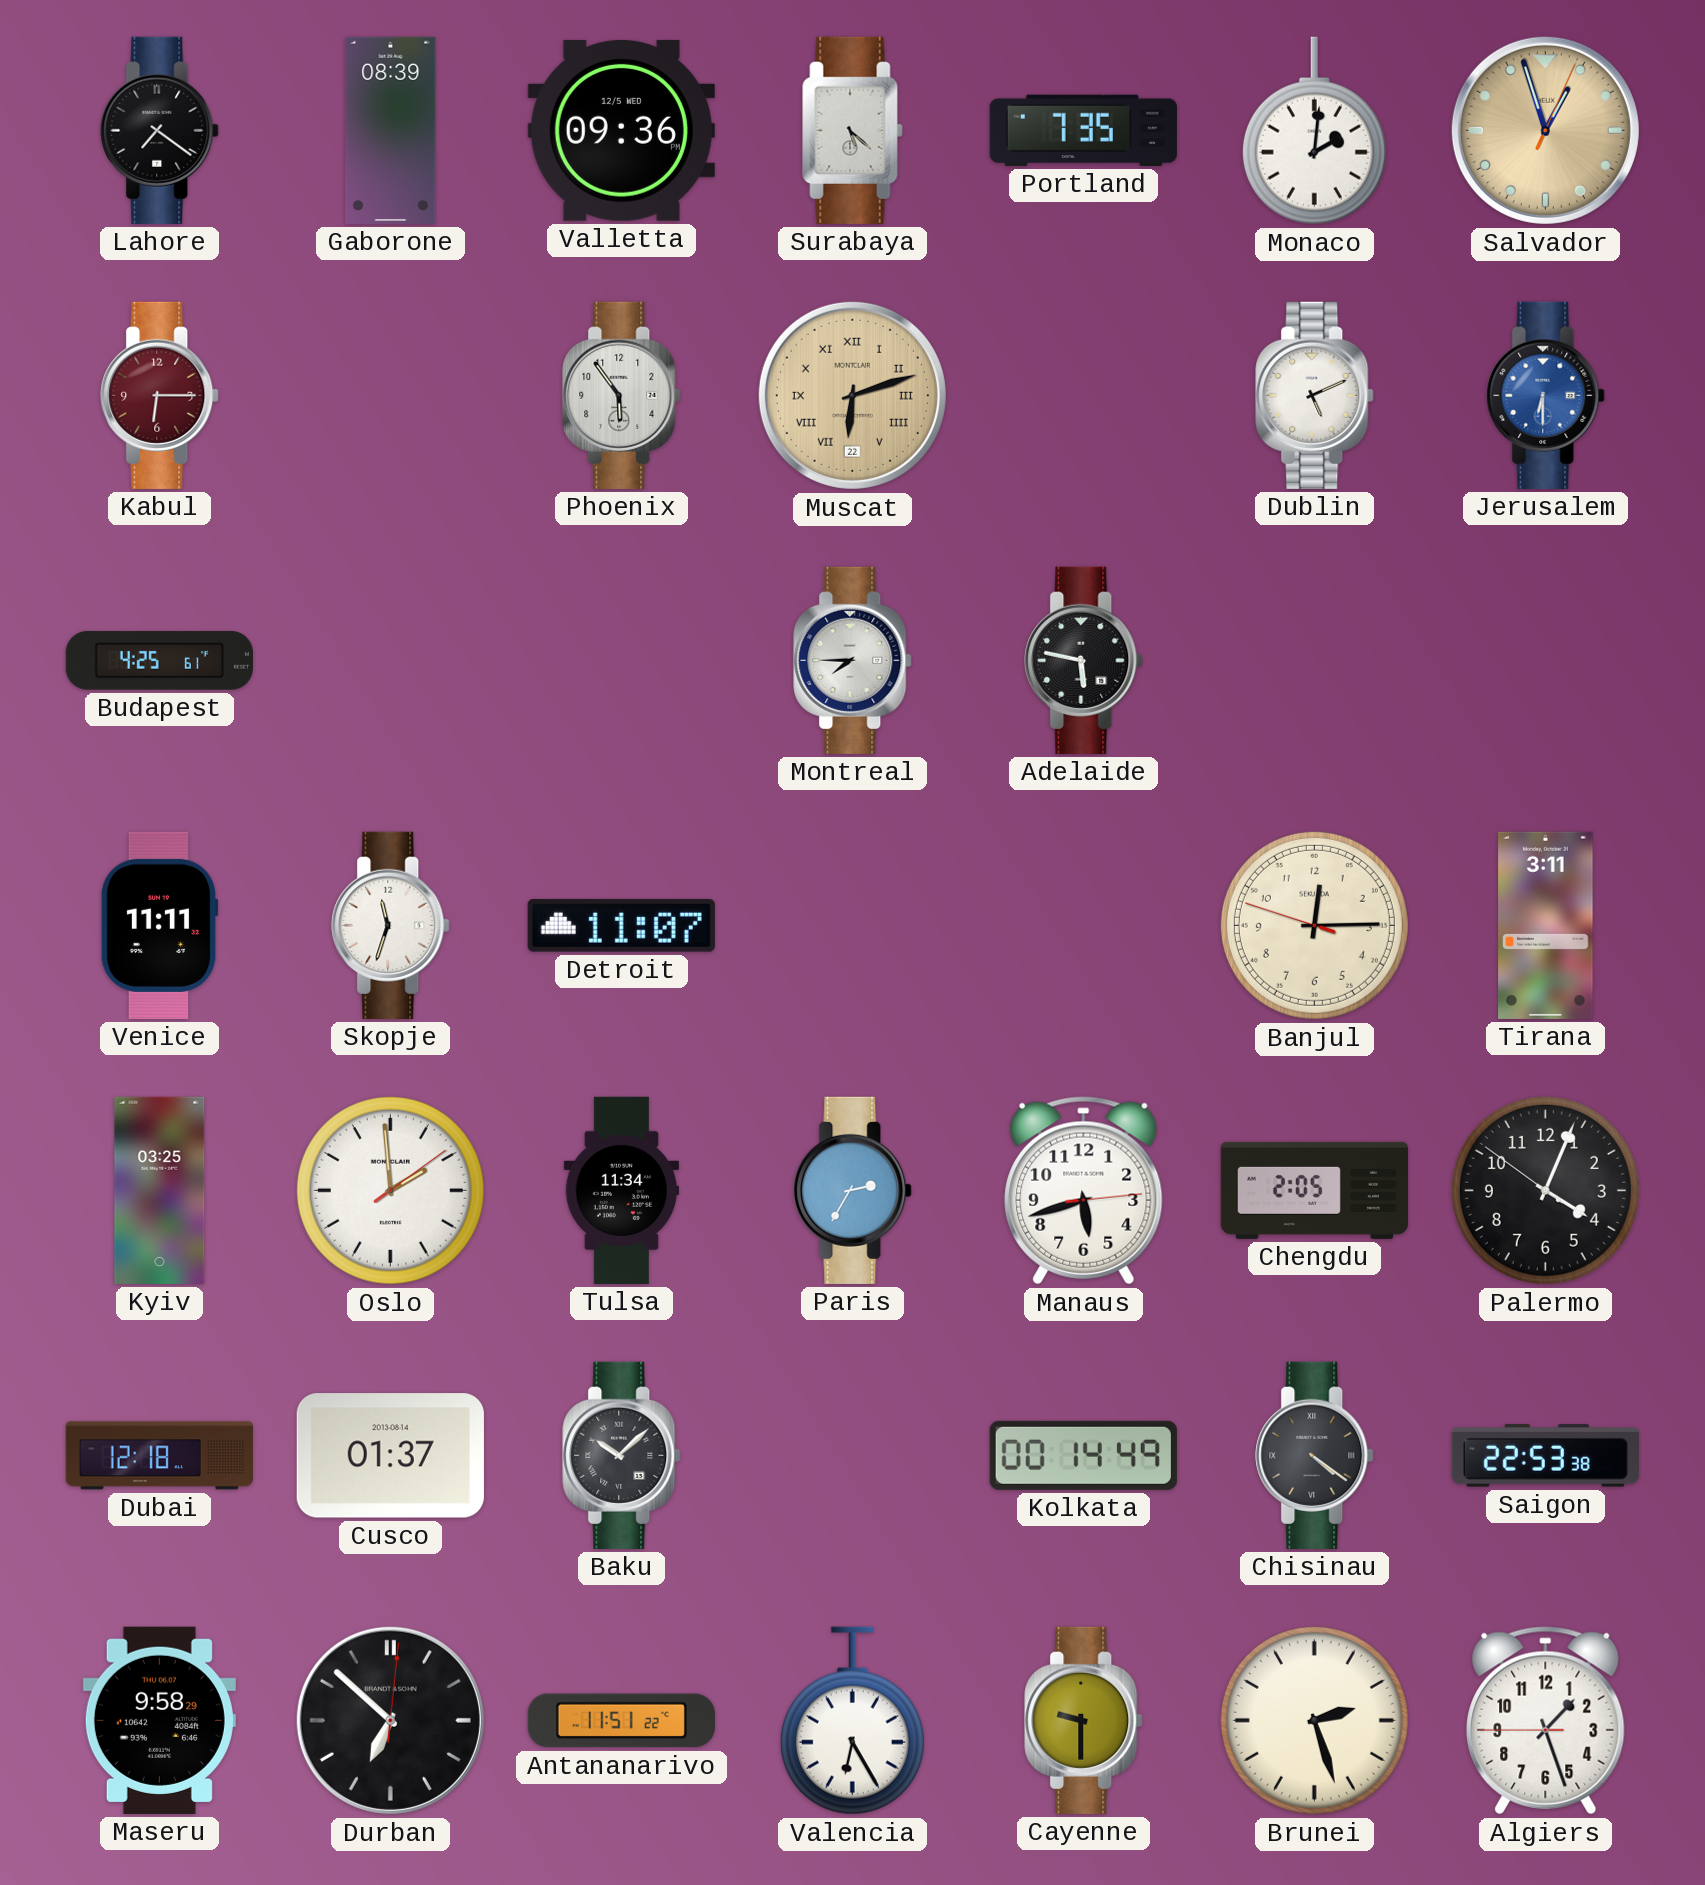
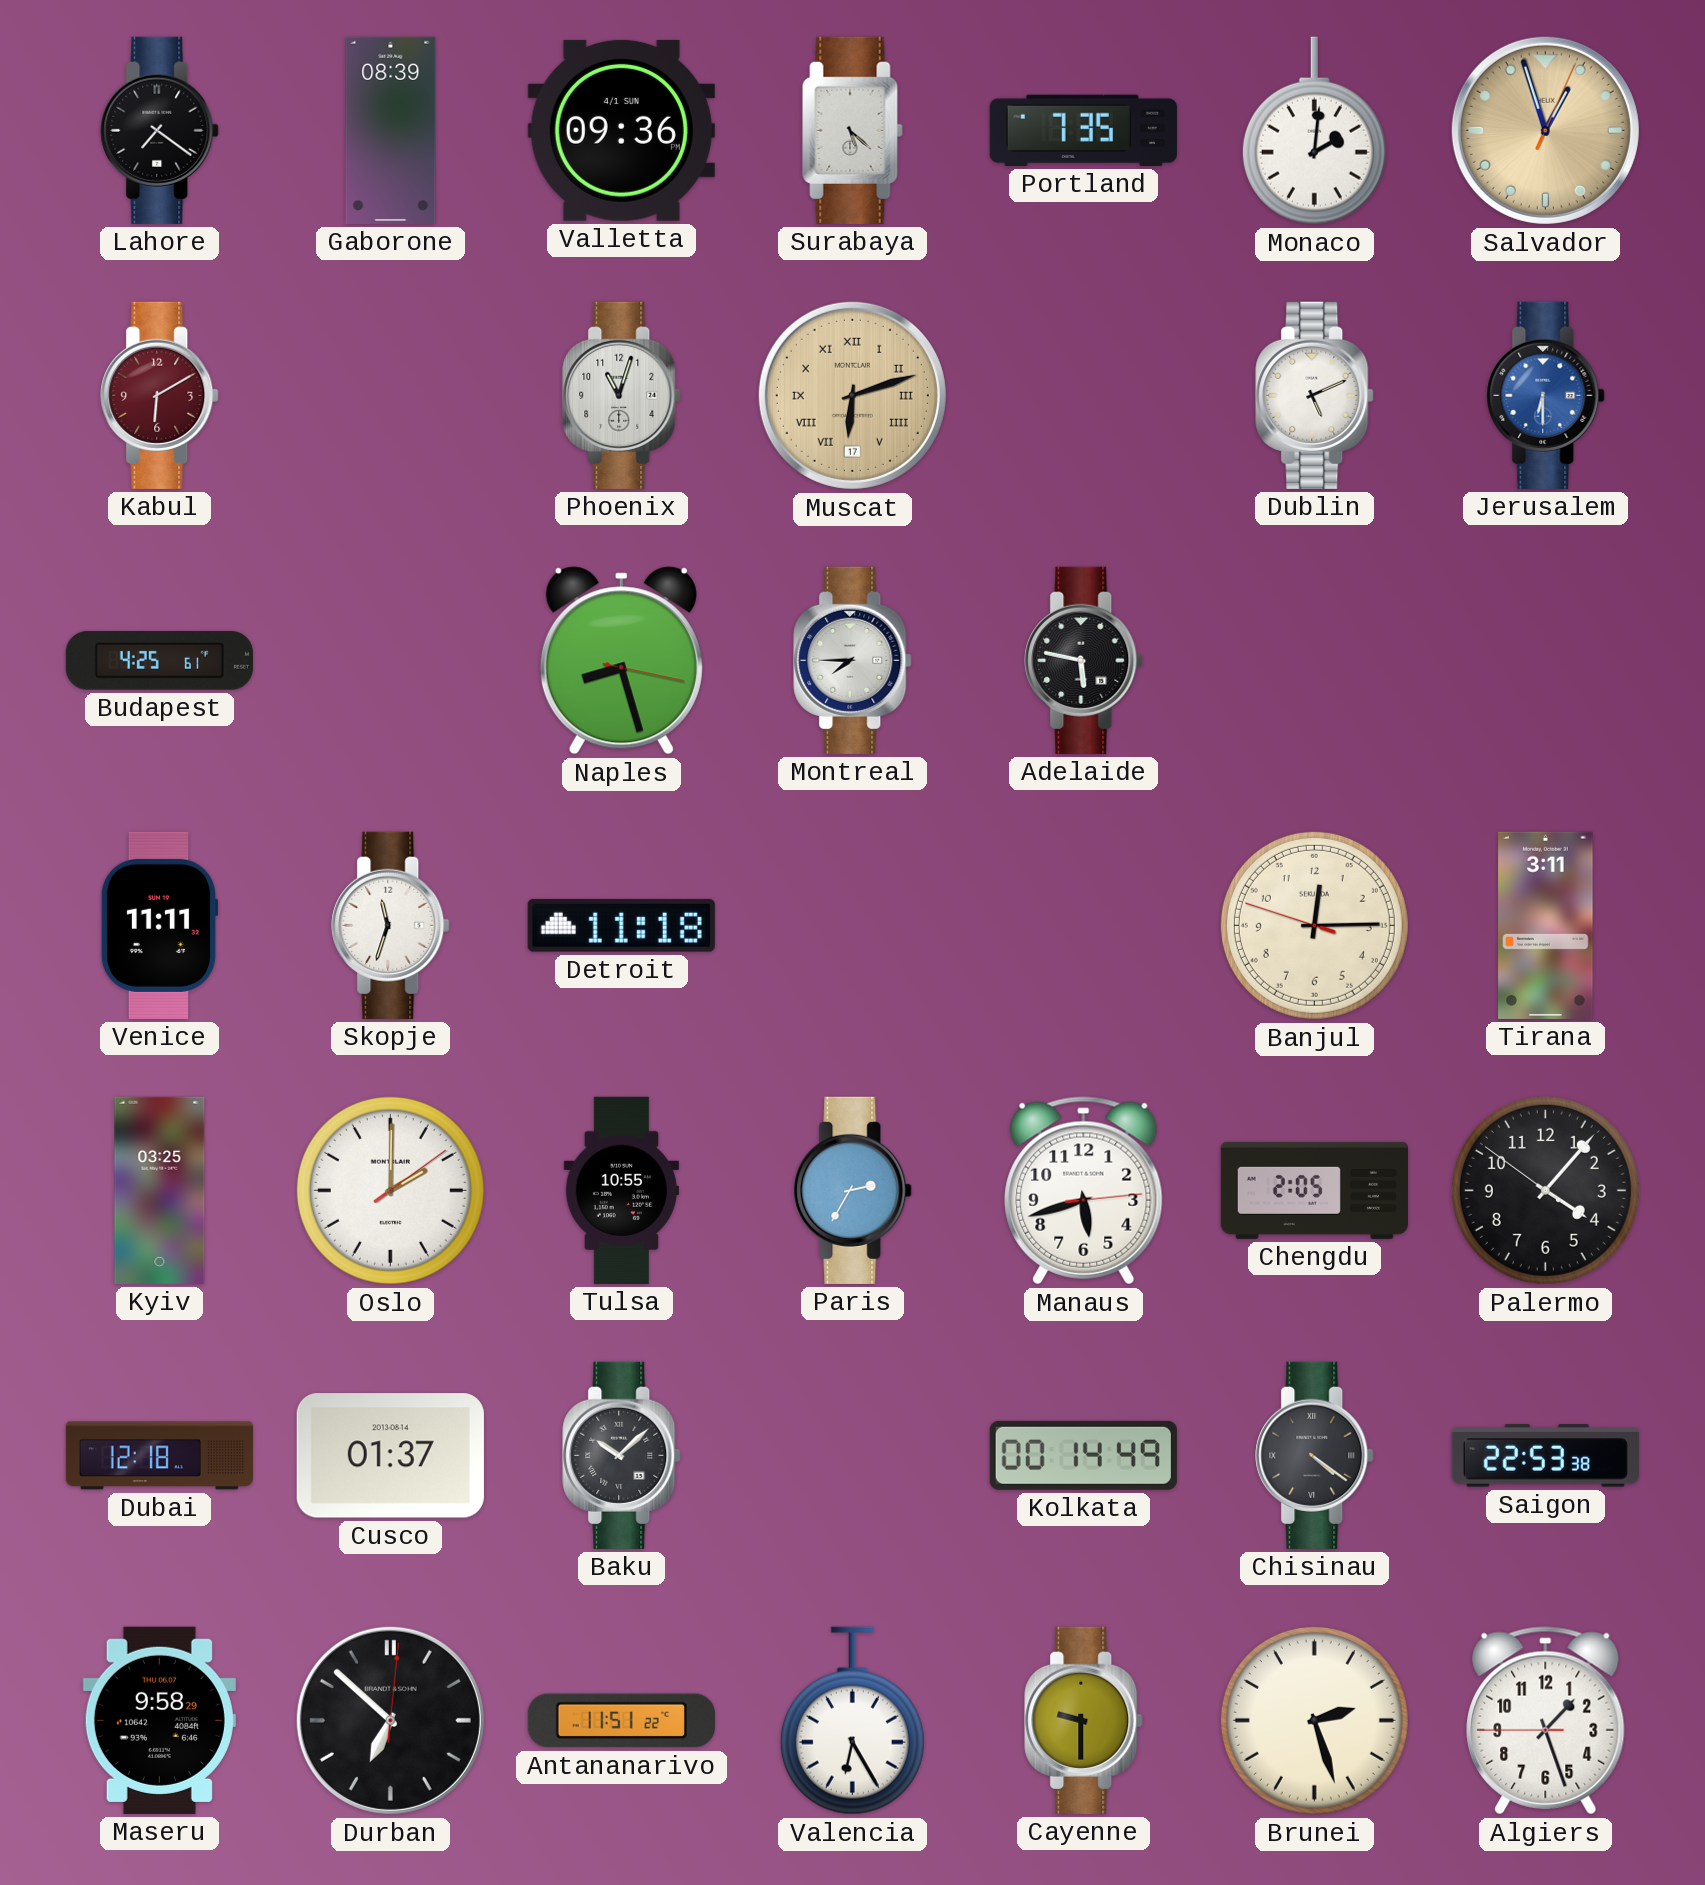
Valletta date: 12/5 WED -> 4/1 SUN
Kabul: 6:15 -> 6:10
Phoenix: 5:54 -> 11:03
Muscat date: 22 -> 17
Naples: none -> 8:27
Detroit: 11:07 -> 11:18
Oslo: 1:59 -> 2:00
Tulsa: 11:34 -> 10:55
Palermo: 4:03 -> 4:06
